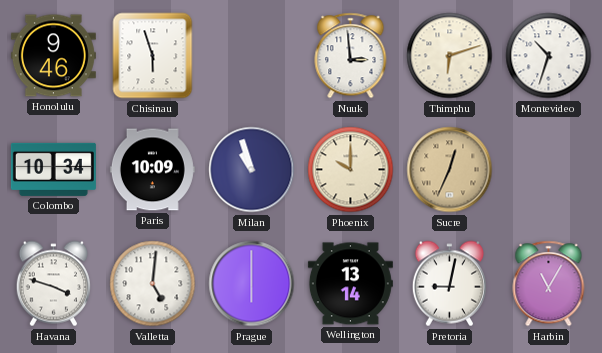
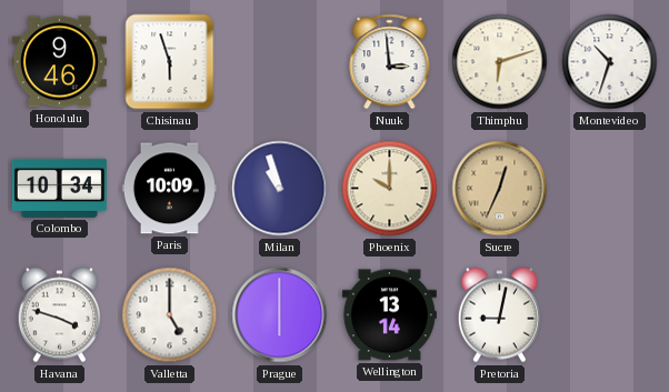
Valletta: 5:01 -> 5:00
Harbin: 11:05 -> none
